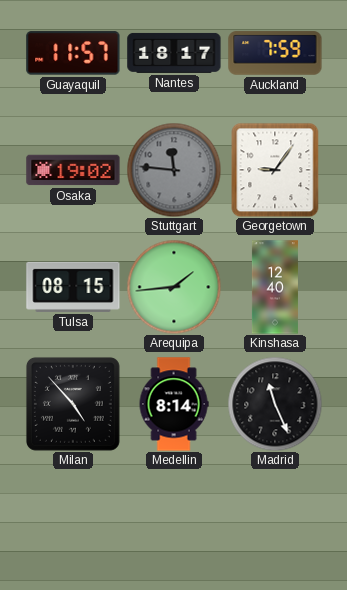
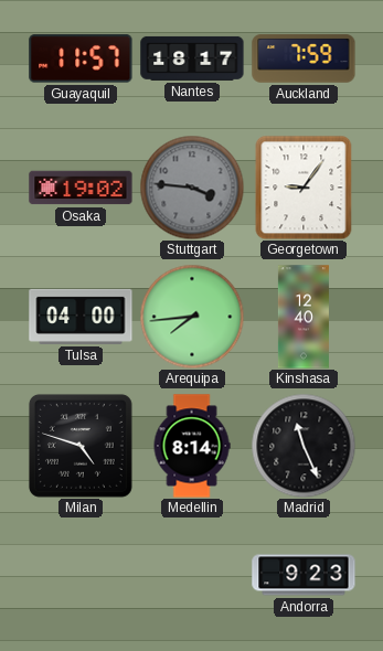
Stuttgart: 11:46 -> 3:46
Tulsa: 08:15 -> 04:00
Arequipa: 1:44 -> 7:44
Milan: 4:53 -> 4:48
Andorra: none -> 9:23
